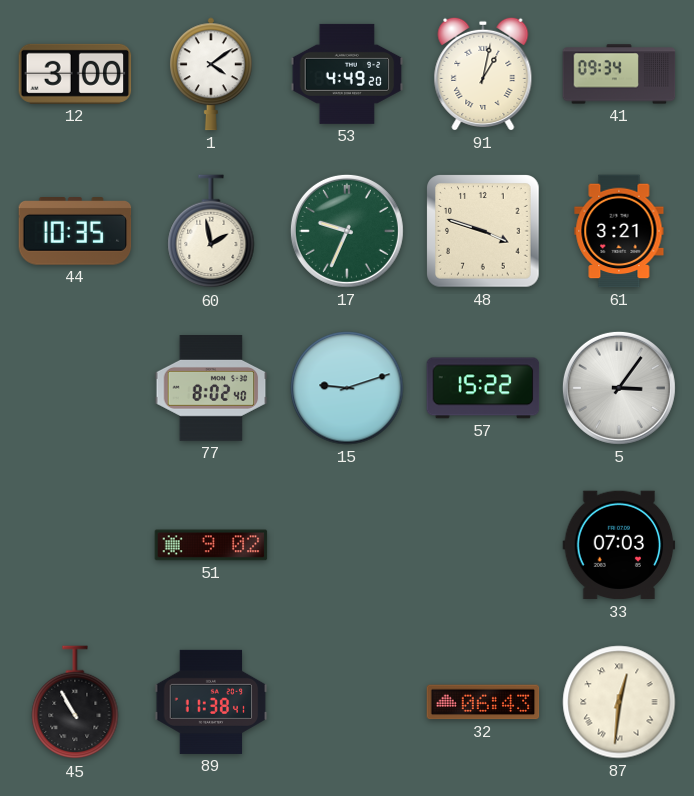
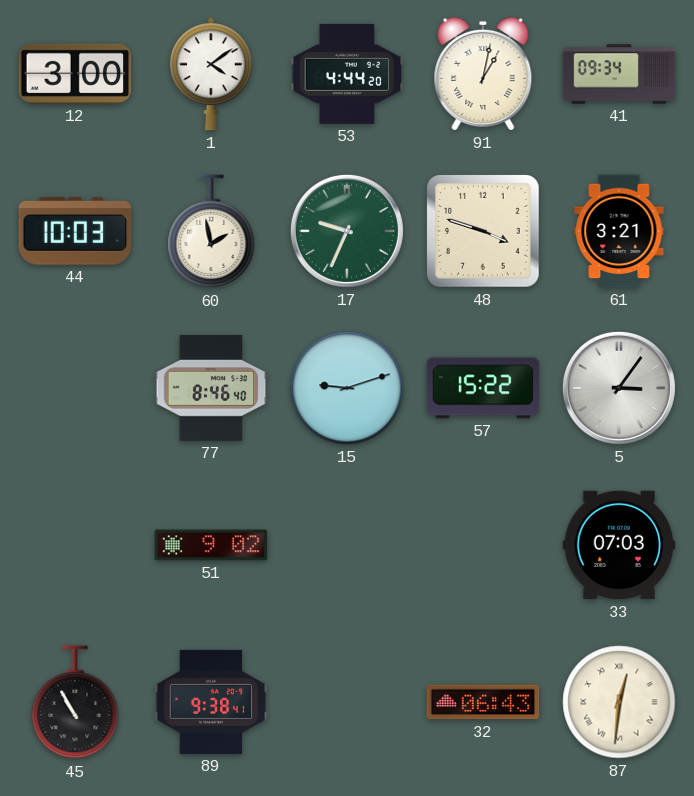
53: 4:49 -> 4:44
44: 10:35 -> 10:03
77: 8:02 -> 8:46
89: 11:38 -> 9:38
